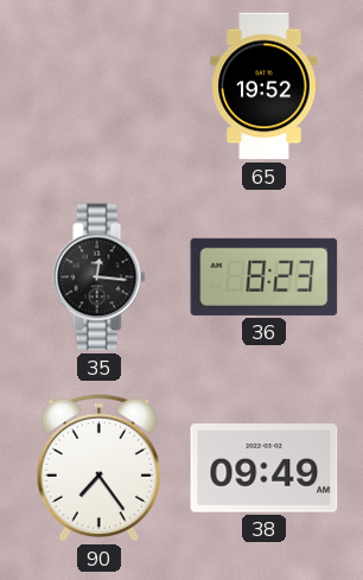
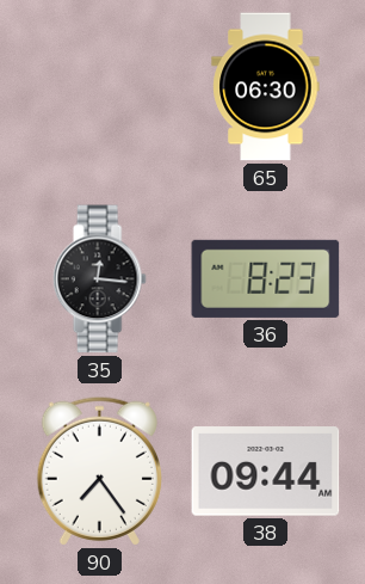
65: 19:52 -> 06:30
38: 09:49 -> 09:44
